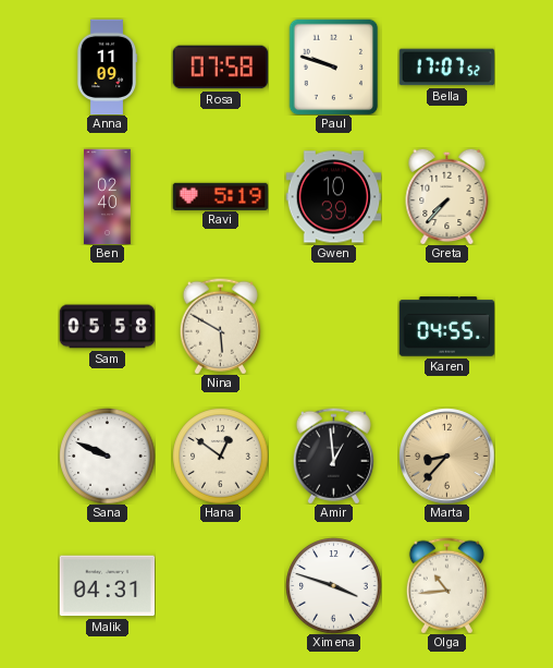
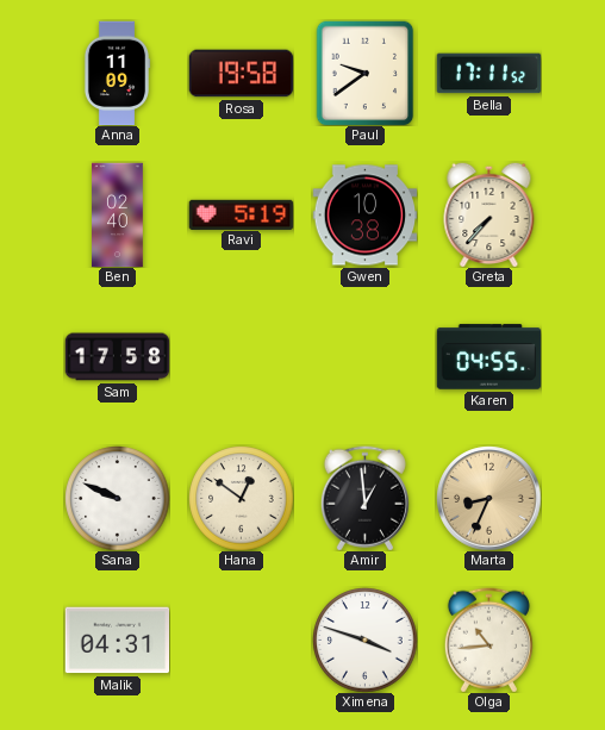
Rosa: 07:58 -> 19:58
Paul: 9:48 -> 9:39
Bella: 17:07 -> 17:11
Gwen: 10:39 -> 10:38
Sam: 05:58 -> 17:58
Nina: 5:50 -> none
Marta: 8:37 -> 8:34
